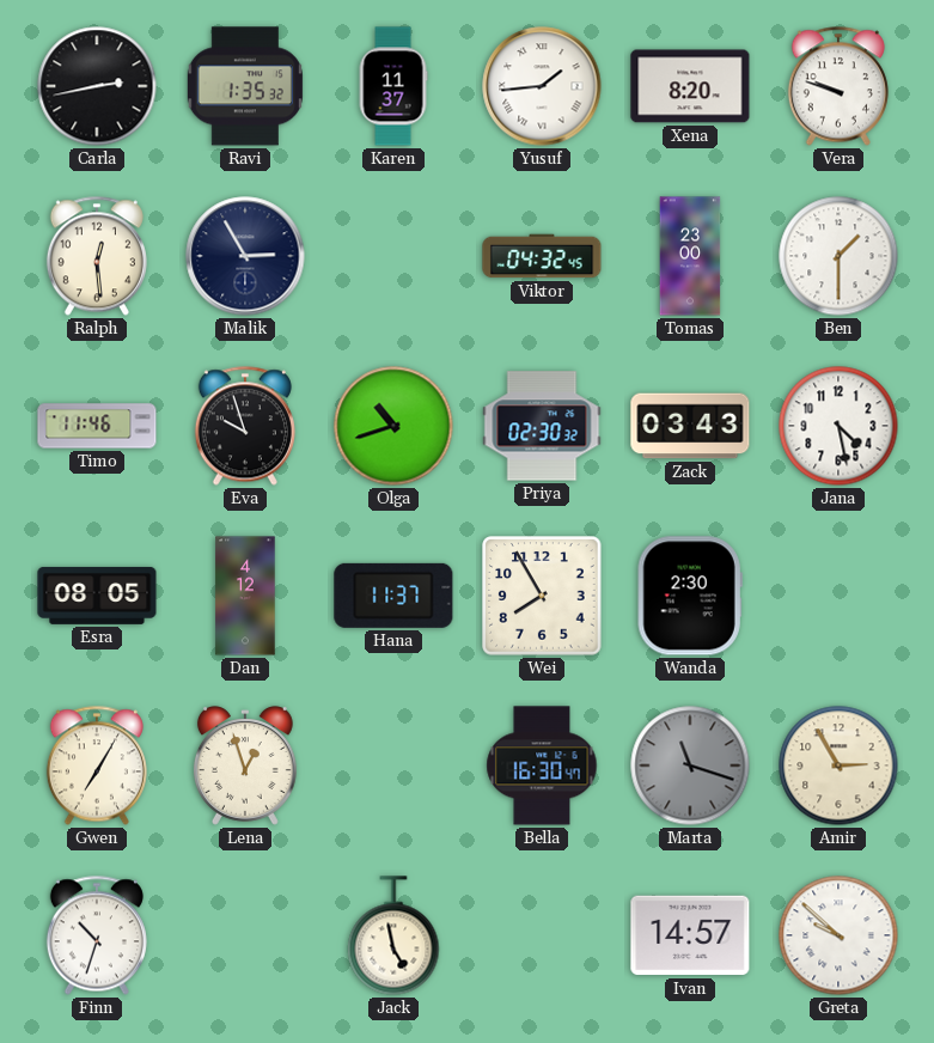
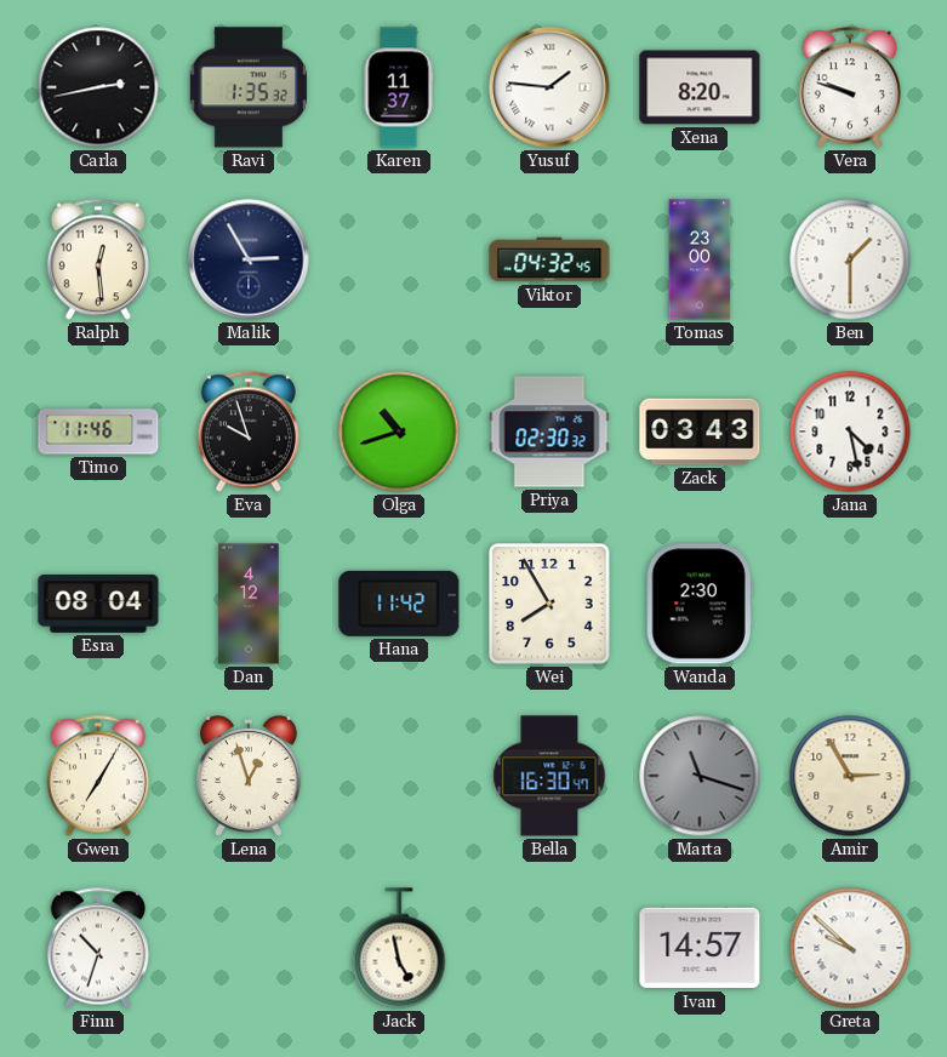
Yusuf: 1:44 -> 1:46
Esra: 08:05 -> 08:04
Hana: 11:37 -> 11:42
